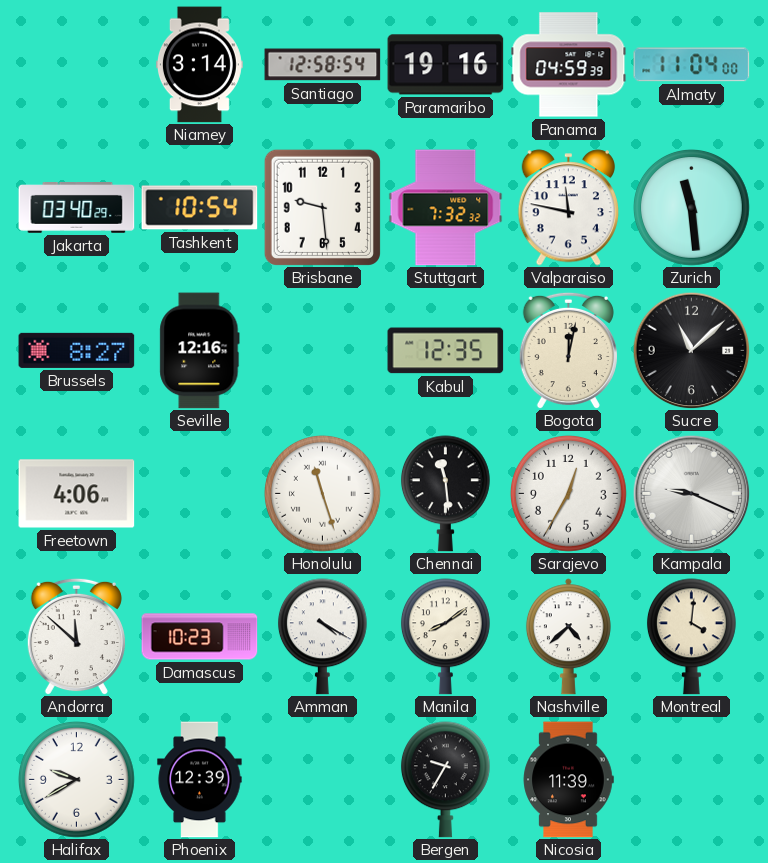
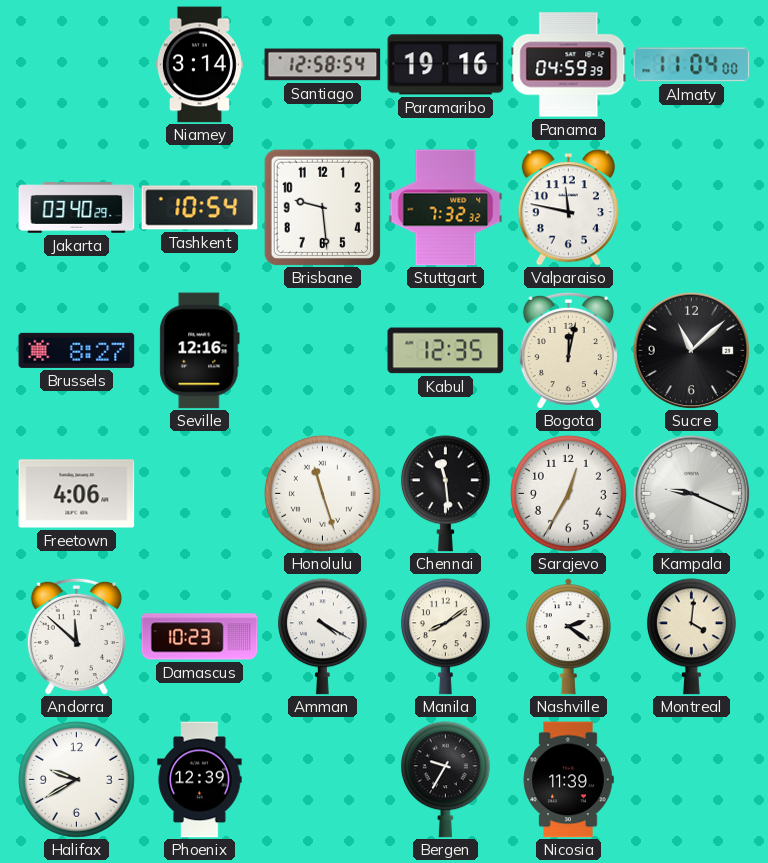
Zurich: 11:29 -> none
Nashville: 4:38 -> 2:21
